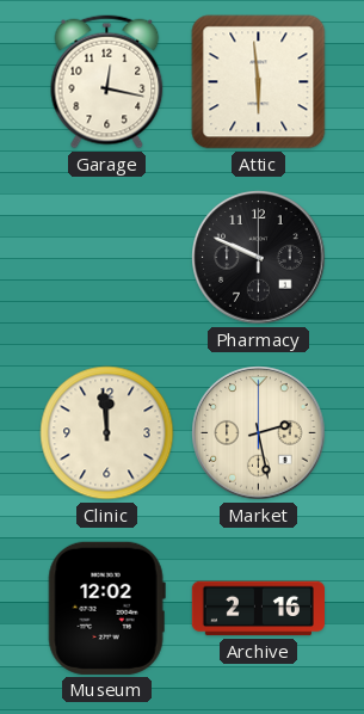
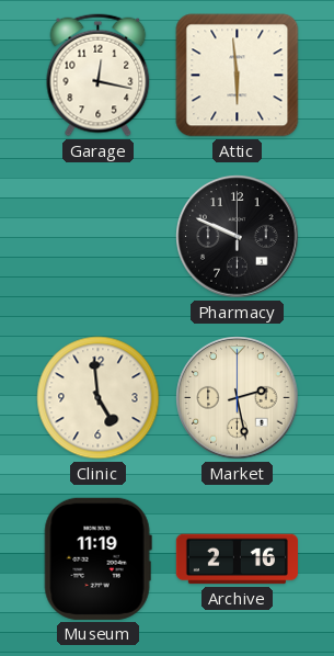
Clinic: 11:59 -> 4:59
Museum: 12:02 -> 11:19
